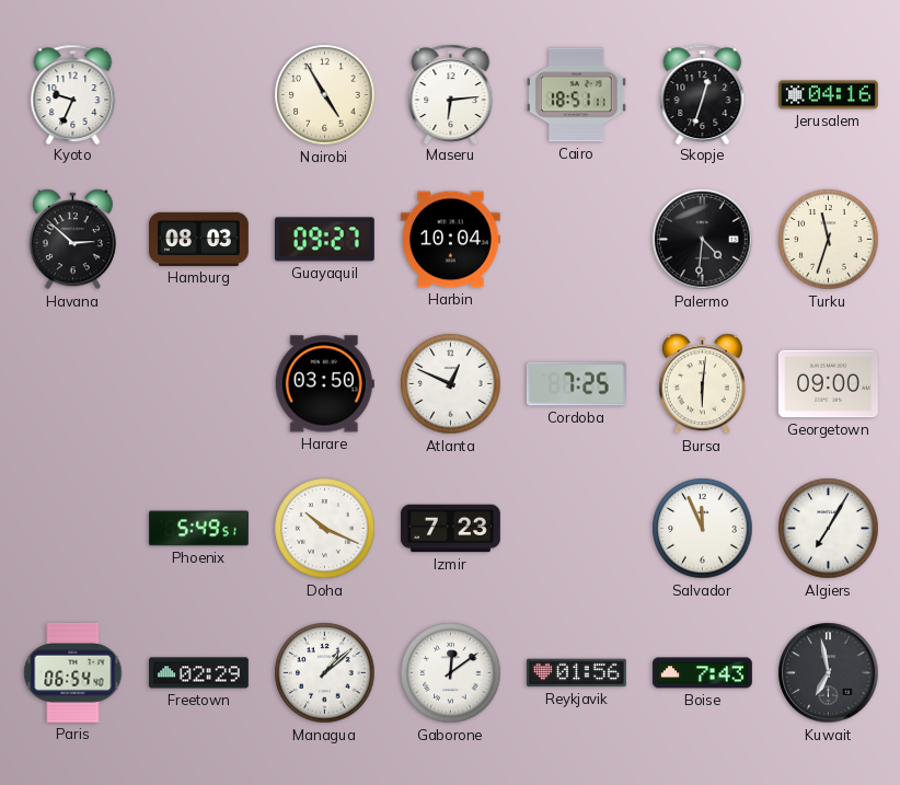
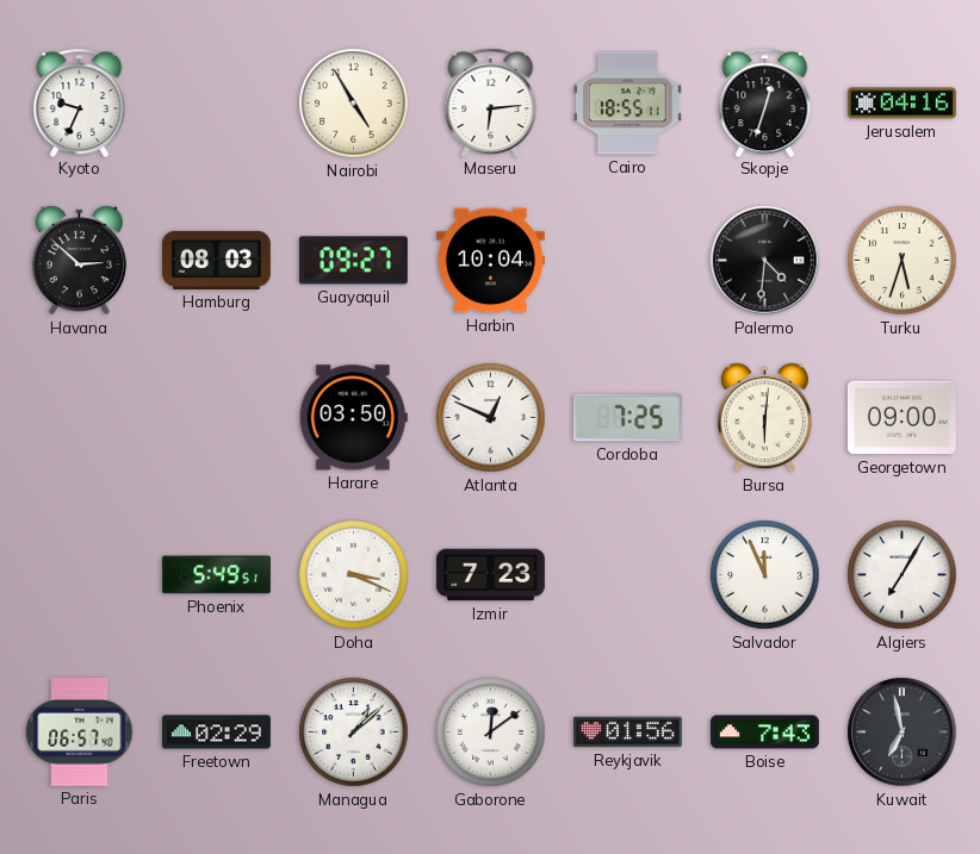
Cairo: 18:51 -> 18:55
Turku: 11:33 -> 5:33
Doha: 10:19 -> 3:19
Paris: 06:54 -> 06:57
